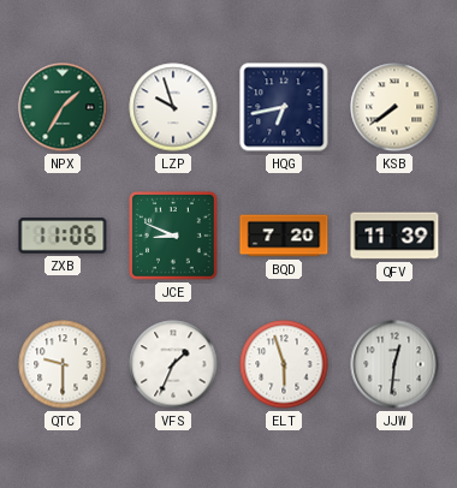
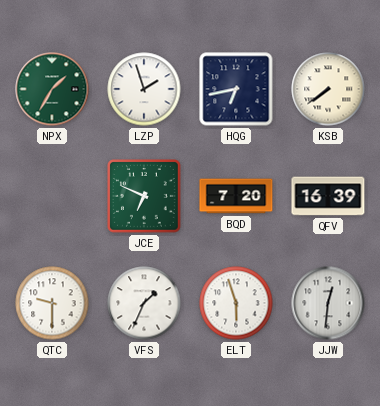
LZP: 9:57 -> 1:57
ZXB: 11:06 -> none
JCE: 8:49 -> 6:49
QFV: 11:39 -> 16:39
